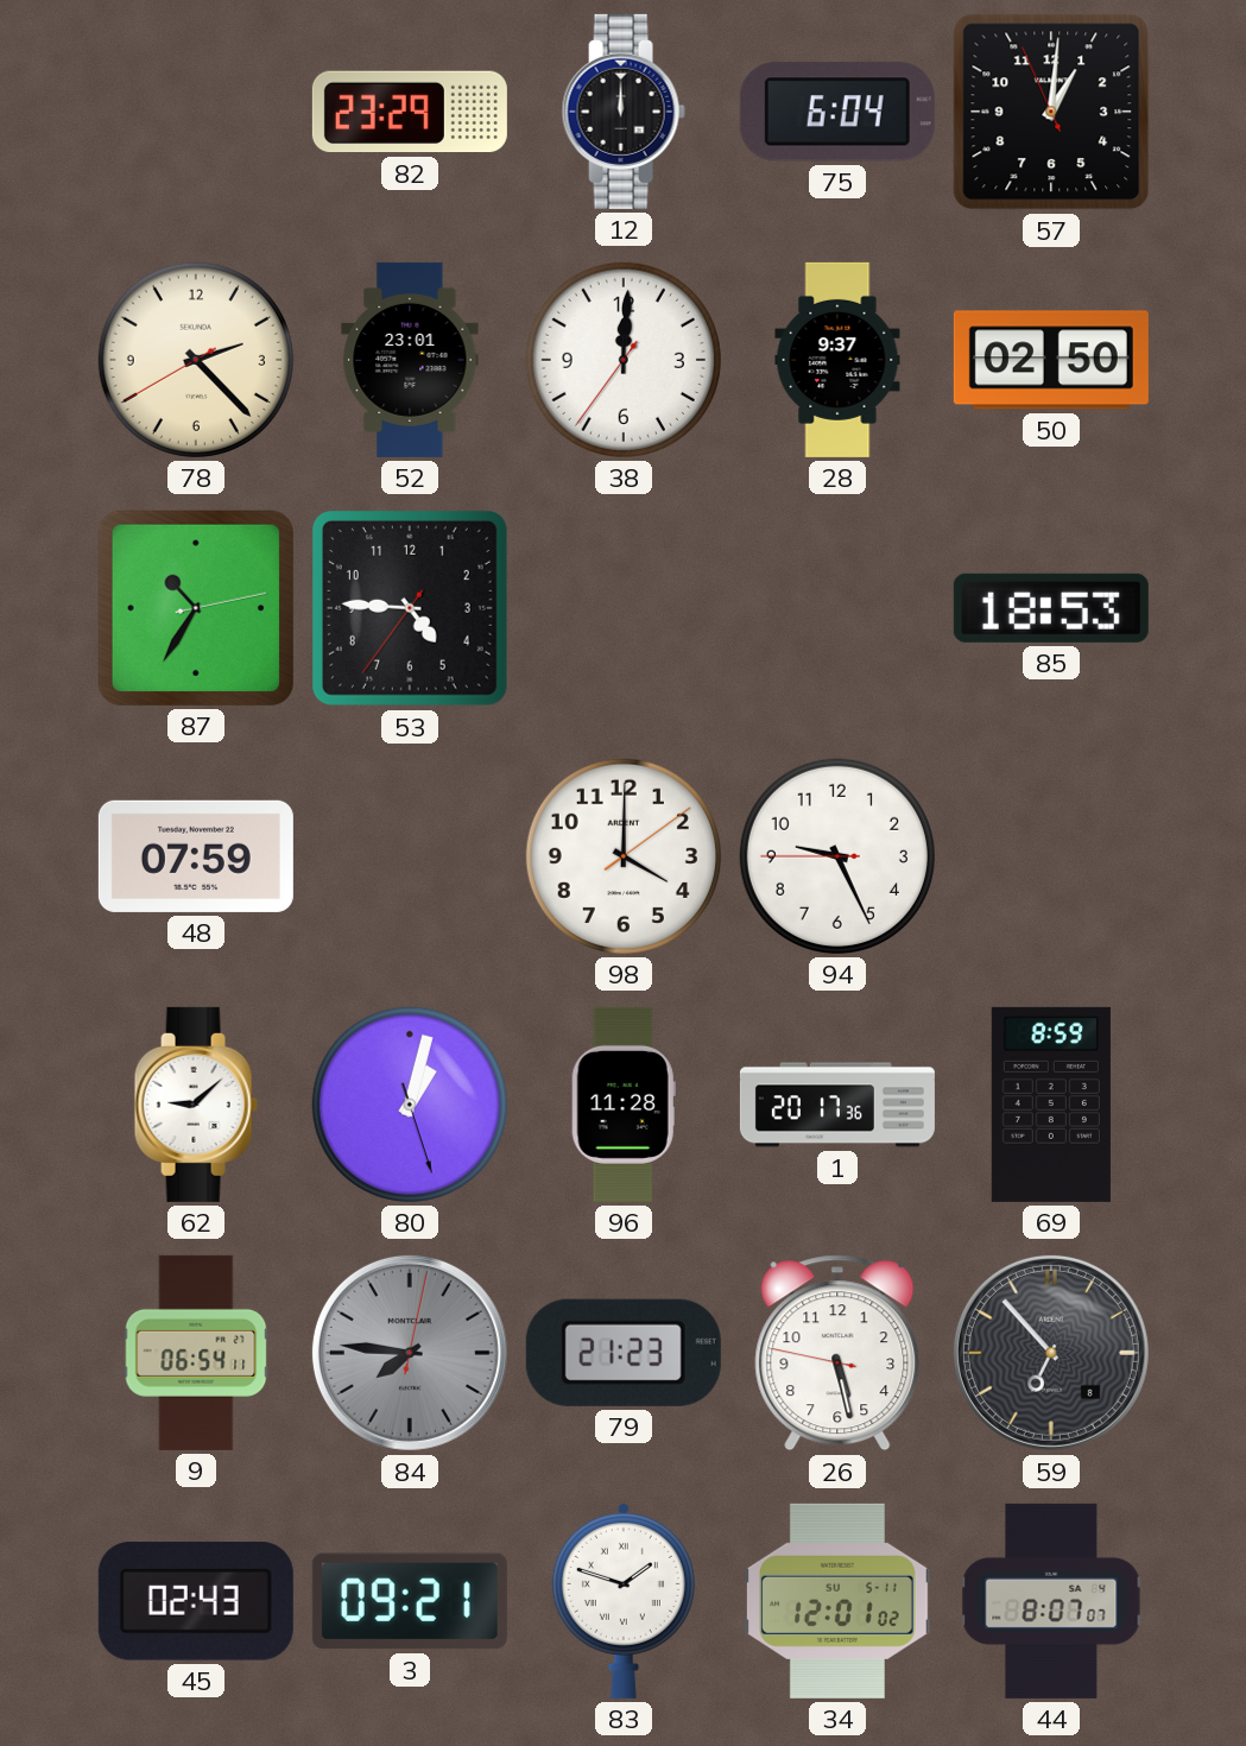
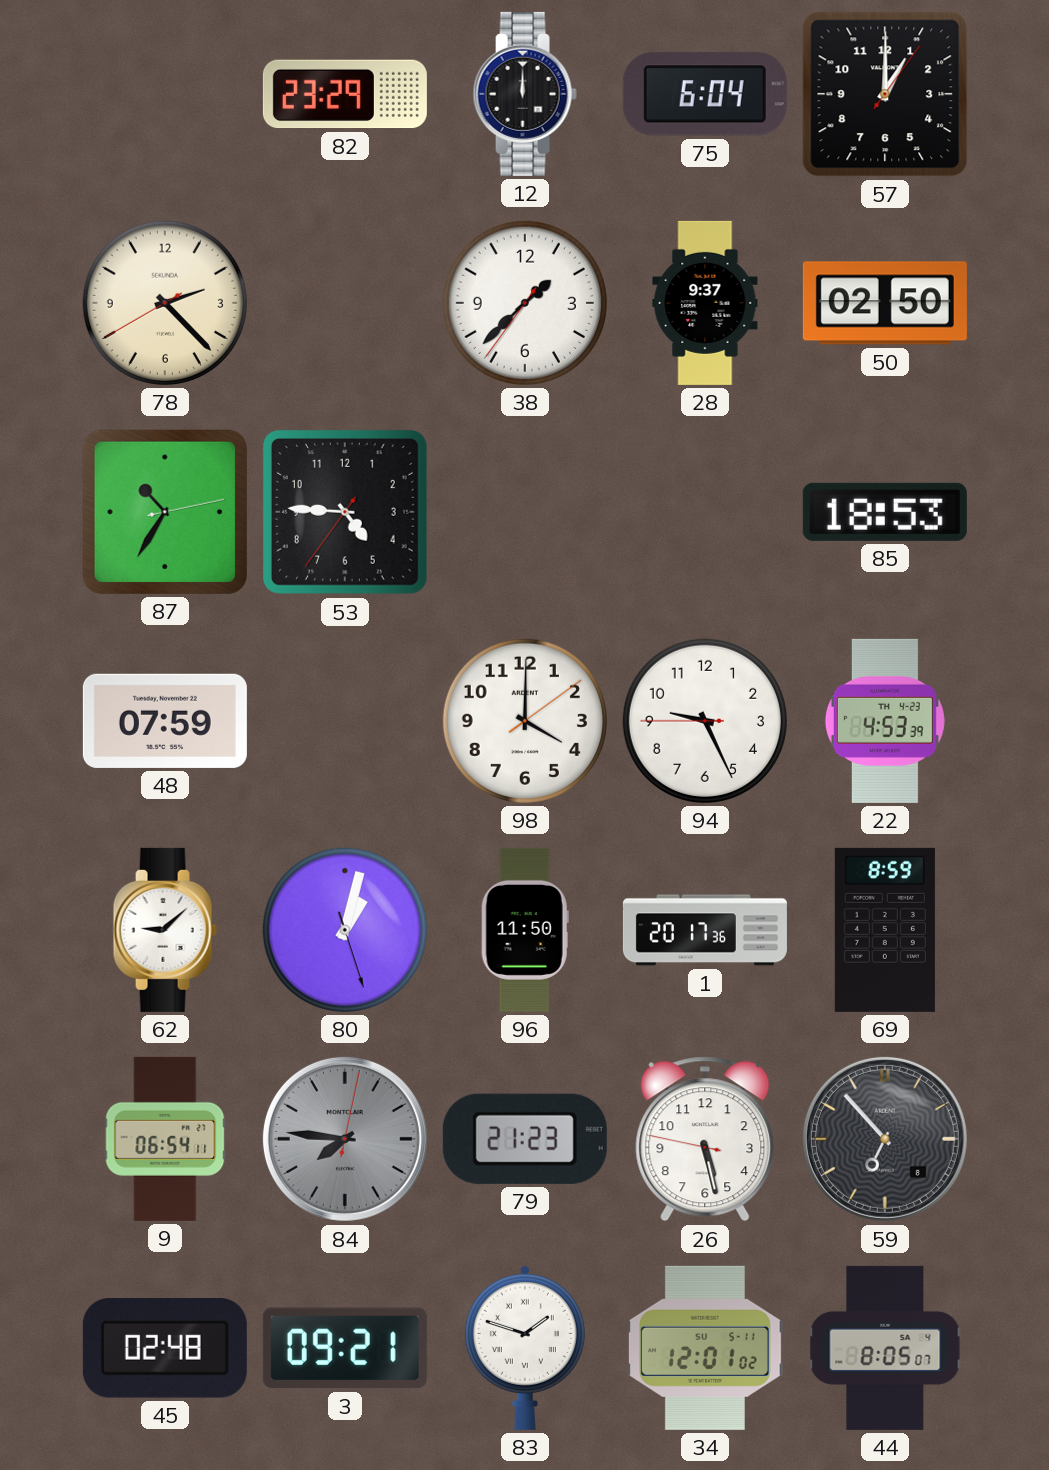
57: 1:00:56 -> 1:00:06
52: 23:01 -> none
38: 12:00 -> 1:37
22: none -> 4:53
96: 11:28 -> 11:50
45: 02:43 -> 02:48
44: 8:07 -> 8:05
